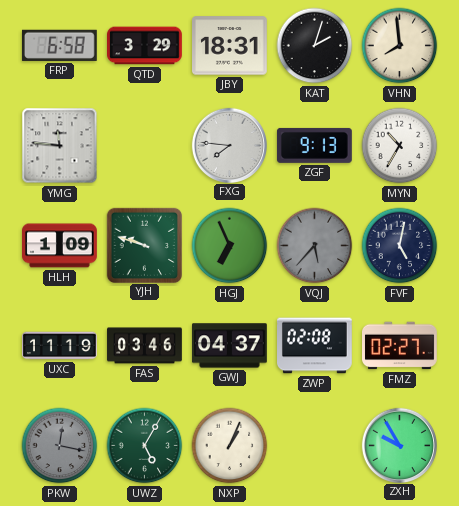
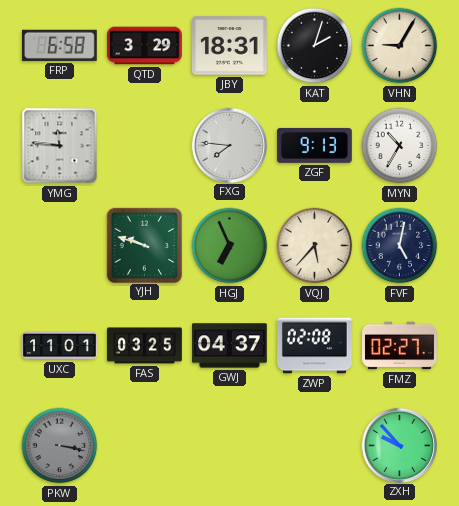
VHN: 7:59 -> 9:05
HLH: 1:09 -> none
VQJ dial: grey -> cream
UXC: 11:19 -> 11:01
FAS: 03:46 -> 03:25
PKW: 12:17 -> 3:17
UWZ: 5:05 -> none
NXP: 1:04 -> none
ZXH: 9:55 -> 9:53
